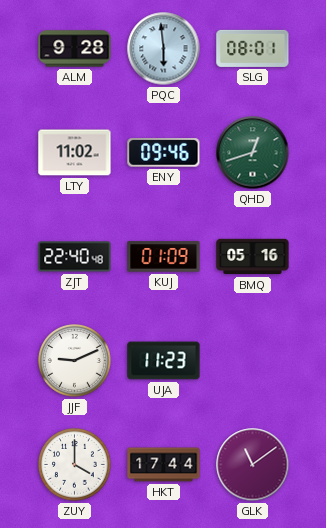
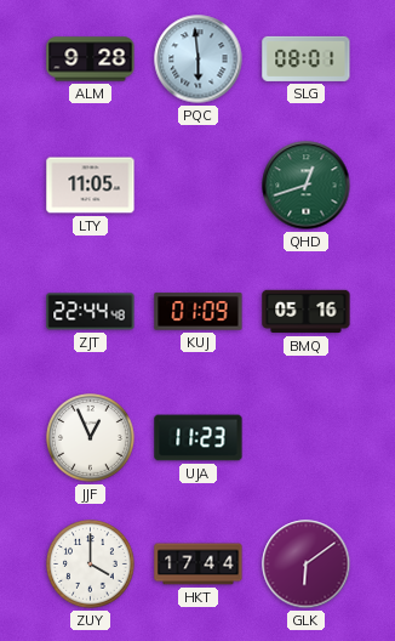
LTY: 11:02 -> 11:05
ENY: 09:46 -> none
ZJT: 22:40 -> 22:44
JJF: 9:11 -> 12:56
GLK: 11:09 -> 6:09
